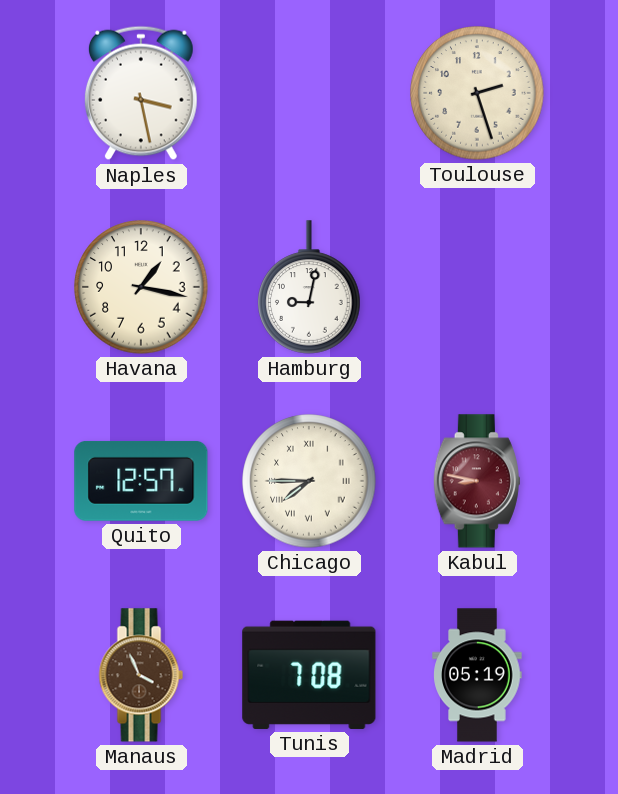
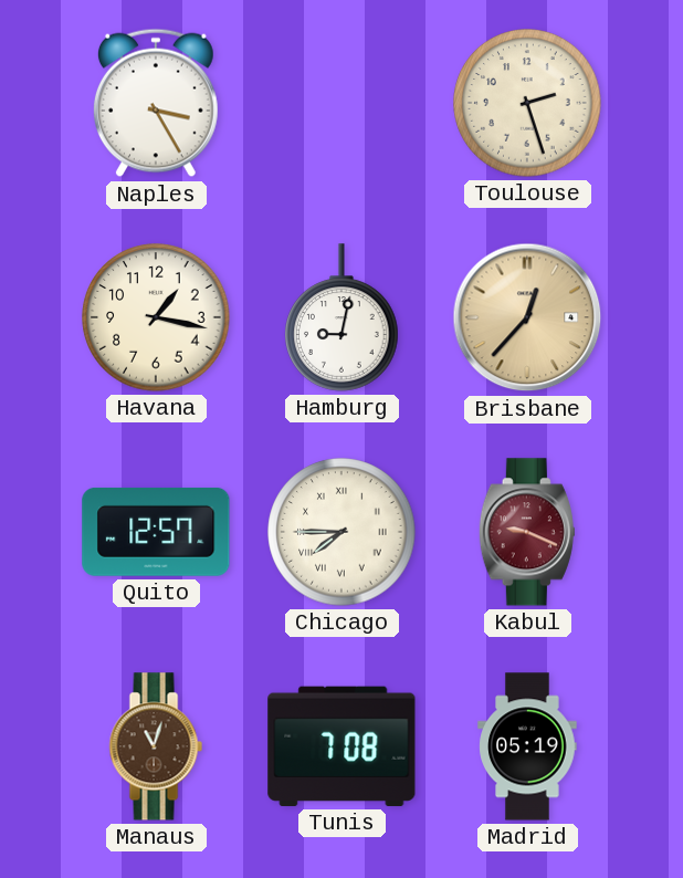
Naples: 3:28 -> 3:25
Brisbane: none -> 12:37
Kabul: 8:47 -> 9:19
Manaus: 3:56 -> 11:03
